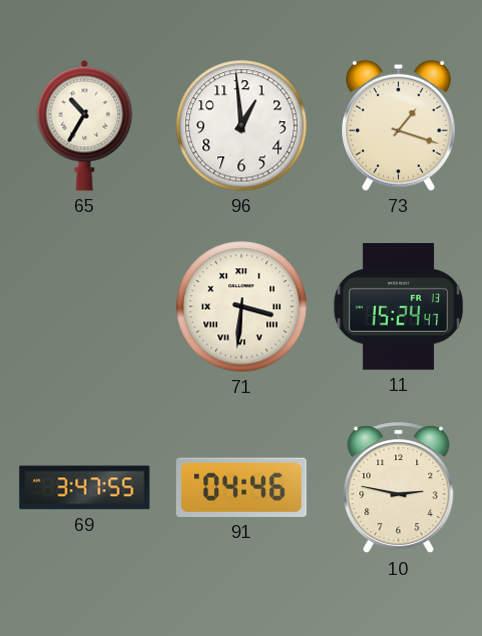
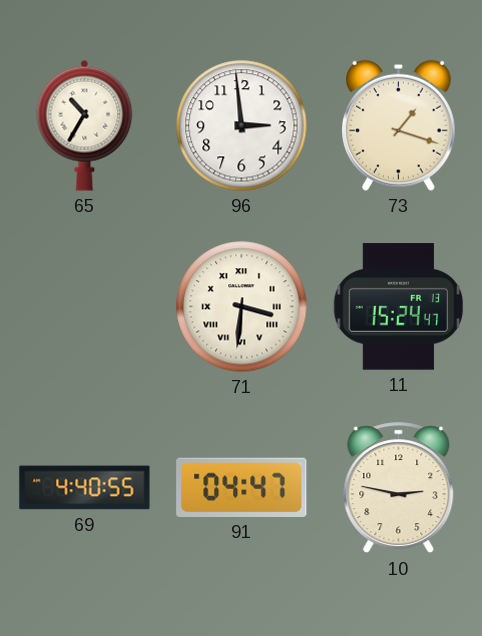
96: 12:59 -> 2:59
69: 3:47 -> 4:40
91: 04:46 -> 04:47
